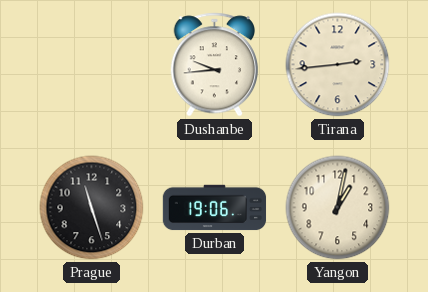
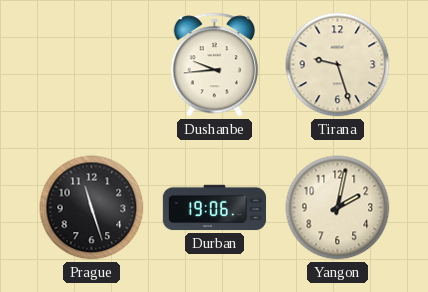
Tirana: 2:44 -> 9:27
Yangon: 1:02 -> 2:02
